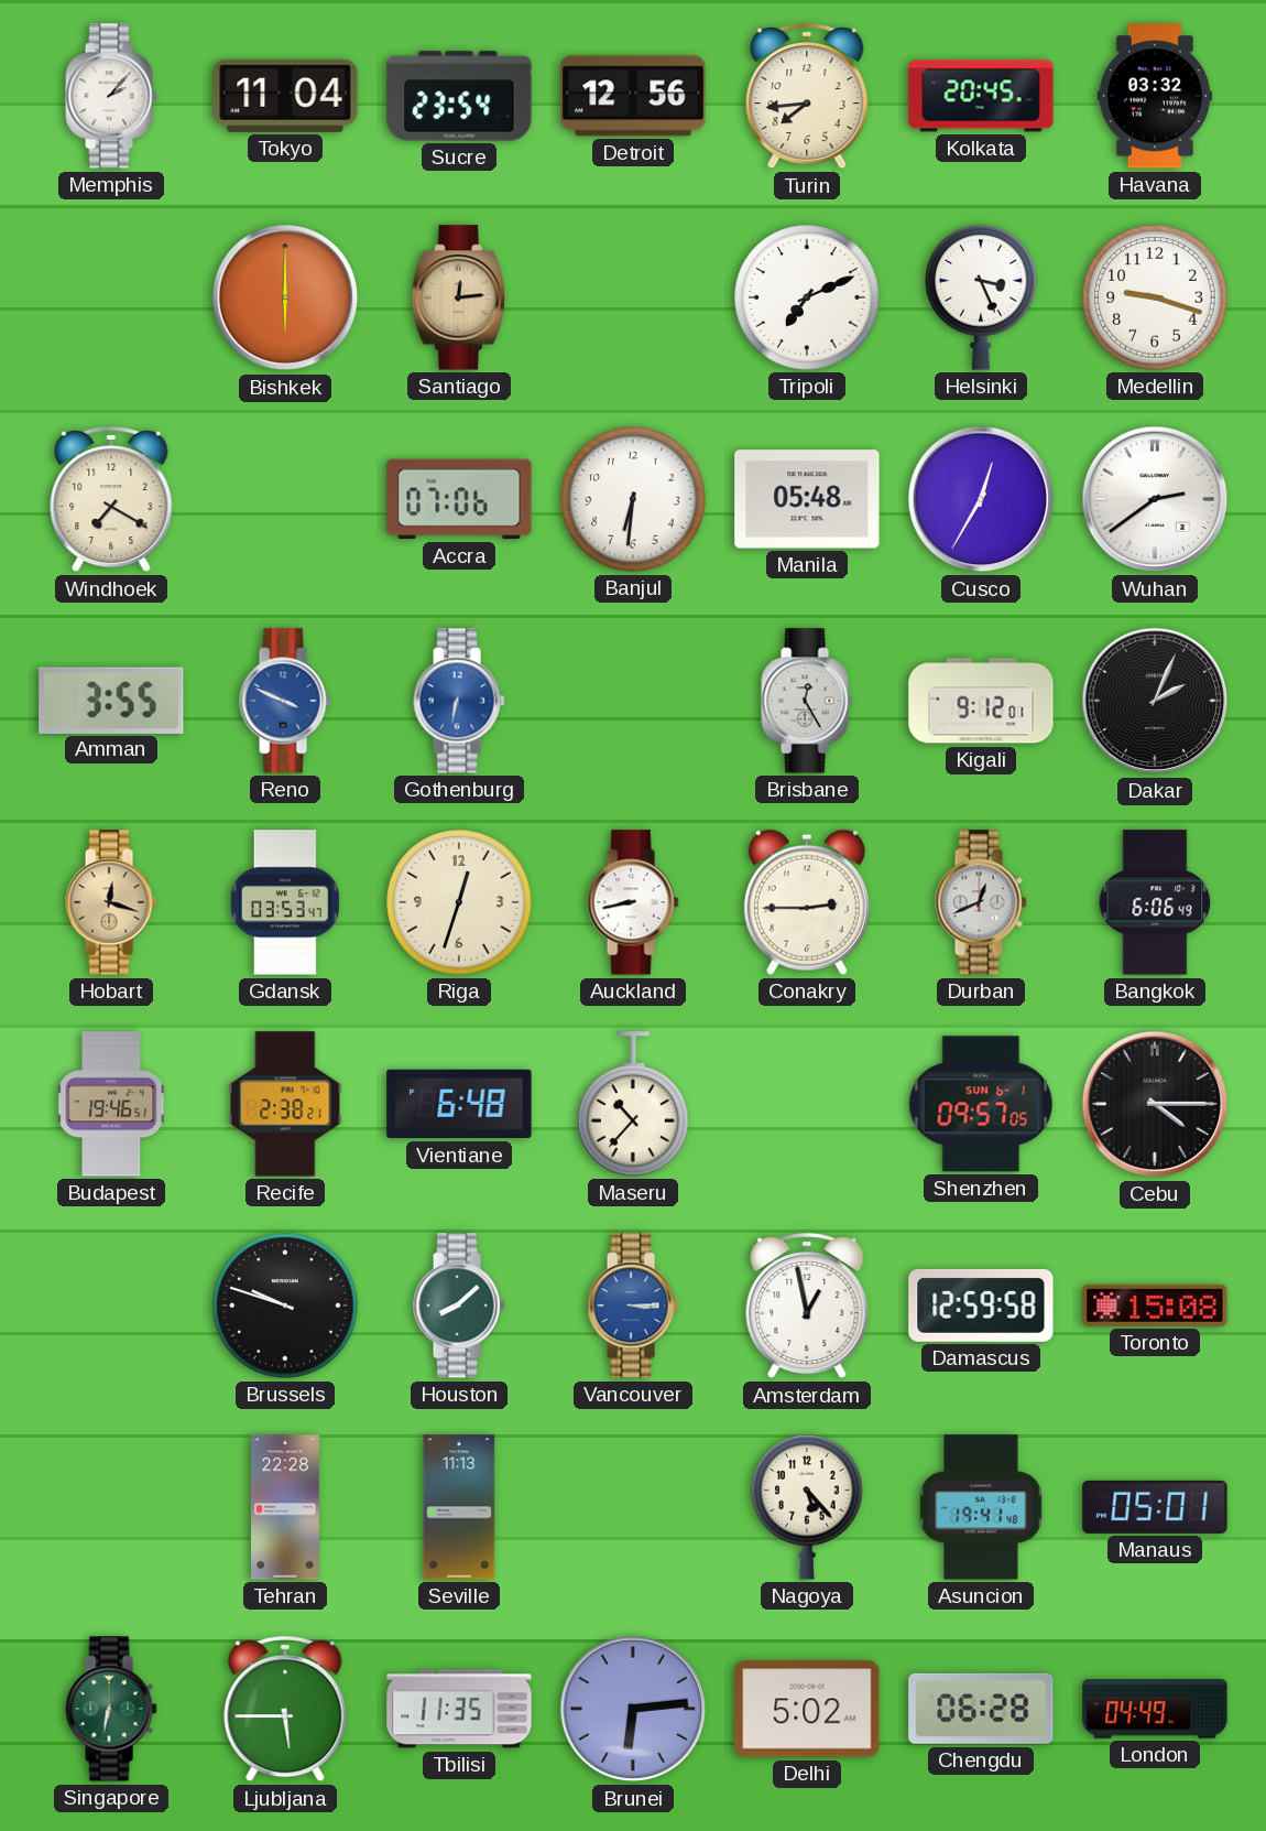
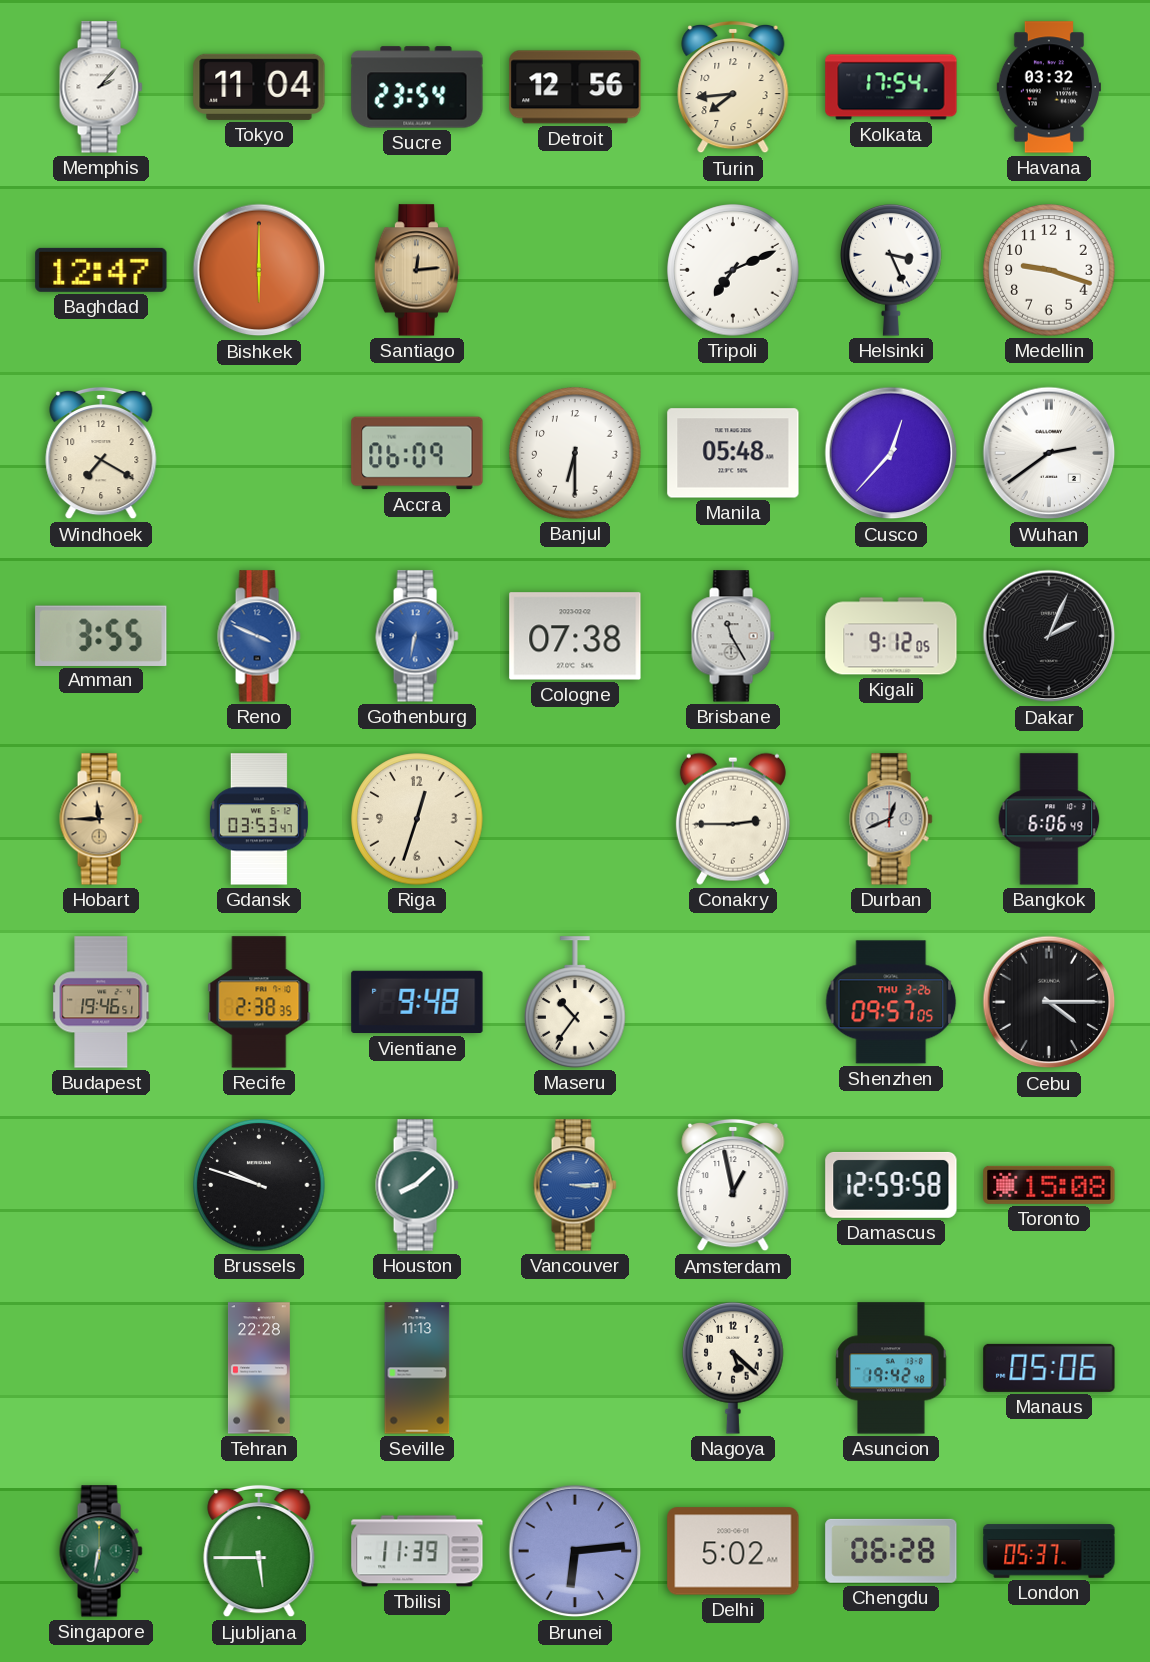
Kolkata: 20:45 -> 17:54
Baghdad: none -> 12:47
Accra: 07:06 -> 06:09
Banjul: 6:31 -> 6:30
Cusco: 12:35 -> 12:37
Cologne: none -> 07:38
Brisbane: 12:25 -> 11:25
Kigali: 9:12:01 -> 9:12:05
Hobart: 12:18 -> 11:45
Auckland: 8:43 -> none
Recife: 2:38:21 -> 2:38:35
Vientiane: 6:48 -> 9:48
Maseru: 10:37 -> 10:36
Shenzhen date: SUN 6-1 -> THU 3-26
Nagoya: 5:23 -> 5:22
Asuncion: 19:41 -> 19:42
Manaus: 05:01 -> 05:06
Tbilisi: 11:35 -> 11:39
London: 04:49 -> 05:37
